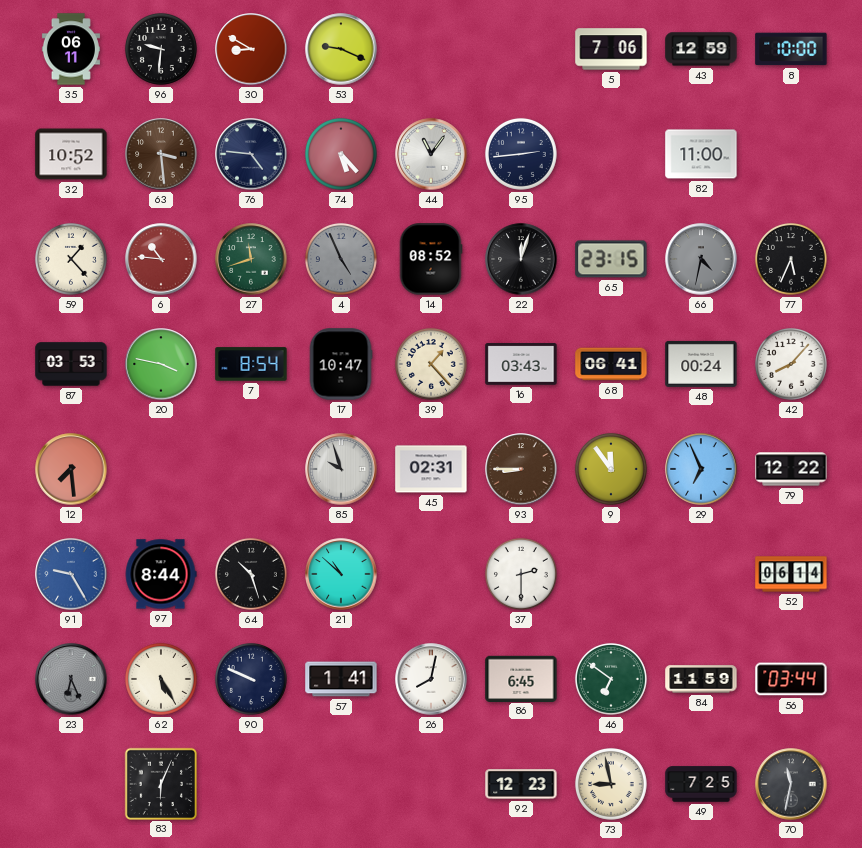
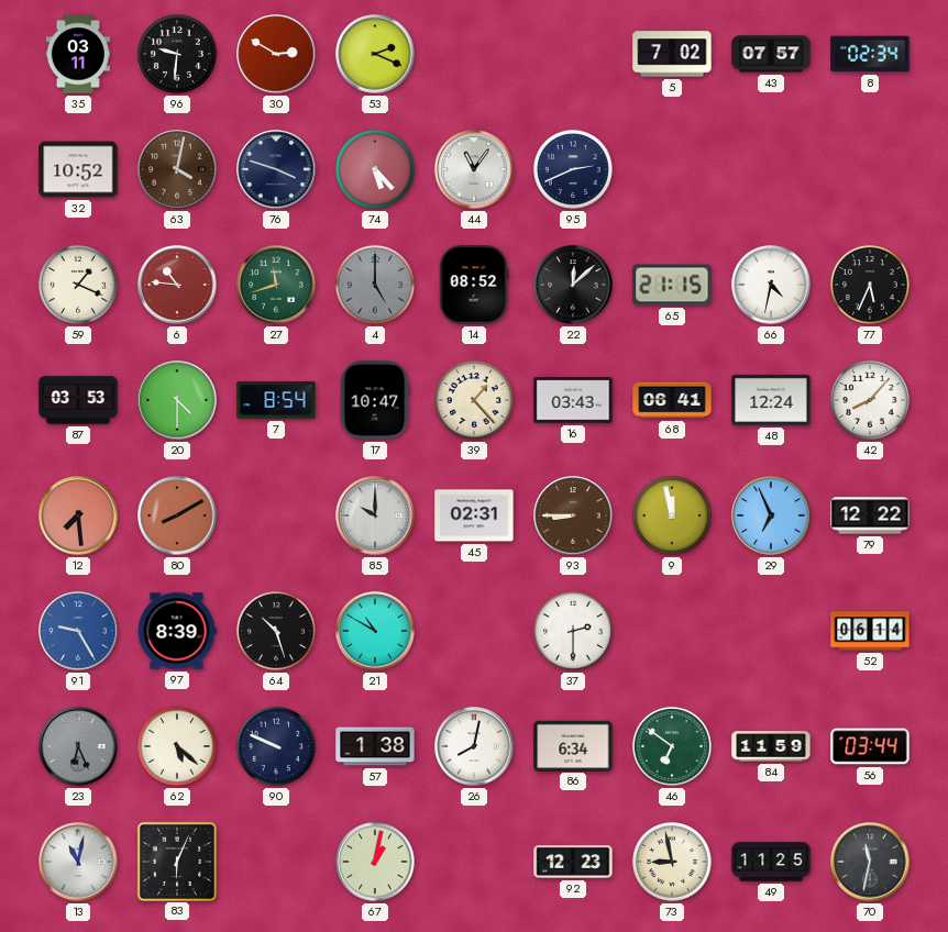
35: 06:11 -> 03:11
30: 8:50 -> 2:50
53: 9:19 -> 2:19
5: 7:06 -> 7:02
43: 12:59 -> 07:57
8: 10:00 -> 02:34
63: 3:29 -> 4:02
76: 4:46 -> 3:48
95: 2:44 -> 2:41
82: 11:00 -> none
59: 1:23 -> 1:19
4: 4:56 -> 5:00
22: 12:03 -> 12:08
65: 23:15 -> 21:15
66 dial: grey -> white
20: 3:47 -> 4:30
48: 00:24 -> 12:24
80: none -> 8:10
85: 9:57 -> 10:00
9: 11:54 -> 11:58
97: 8:44 -> 8:39
21: 10:52 -> 10:50
62: 5:25 -> 5:22
57: 1:41 -> 1:38
86: 6:45 -> 6:34
13: none -> 11:02
67: none -> 1:02
49: 7:25 -> 11:25
